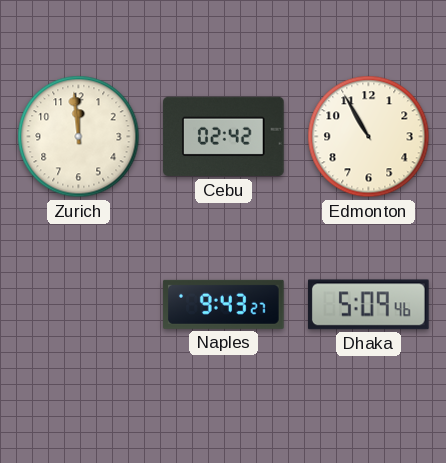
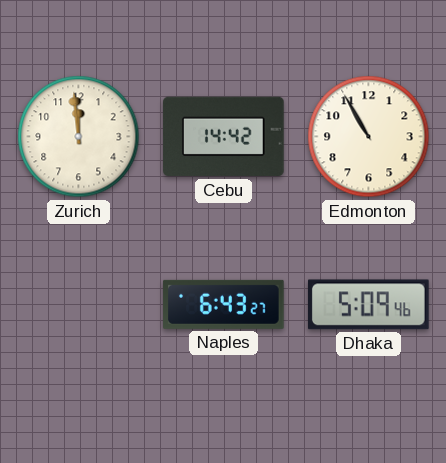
Cebu: 02:42 -> 14:42
Naples: 9:43 -> 6:43
